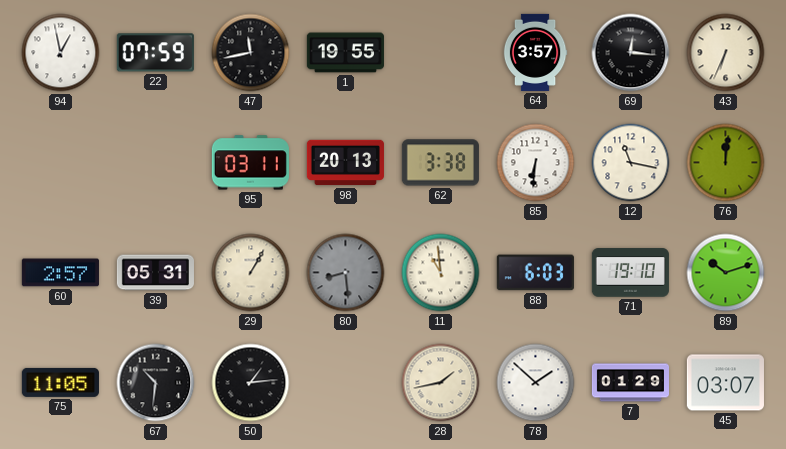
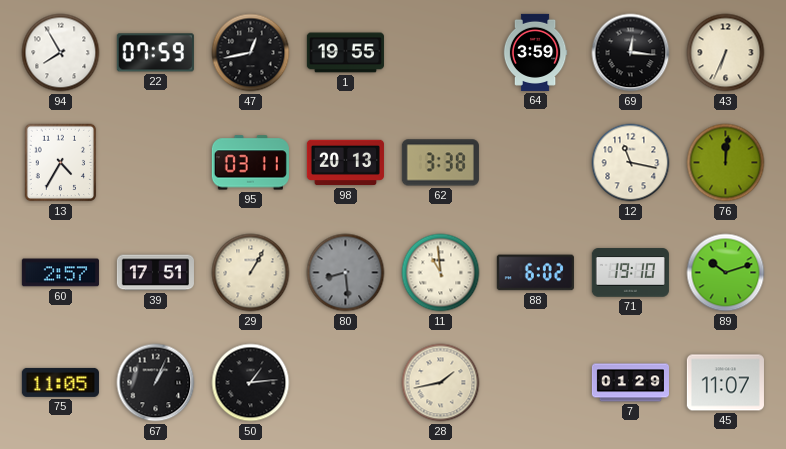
94: 12:58 -> 7:55
47: 11:43 -> 12:43
64: 3:57 -> 3:59
13: none -> 4:35
85: 6:31 -> none
39: 05:31 -> 17:51
88: 6:03 -> 6:02
67: 10:31 -> 1:04
78: 1:52 -> none
45: 03:07 -> 11:07
